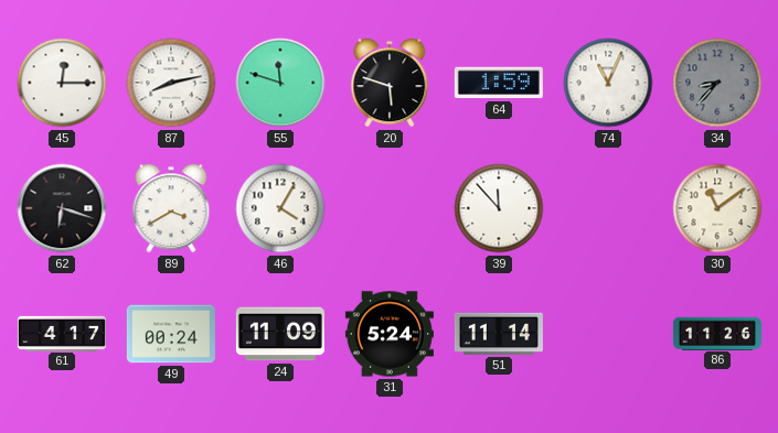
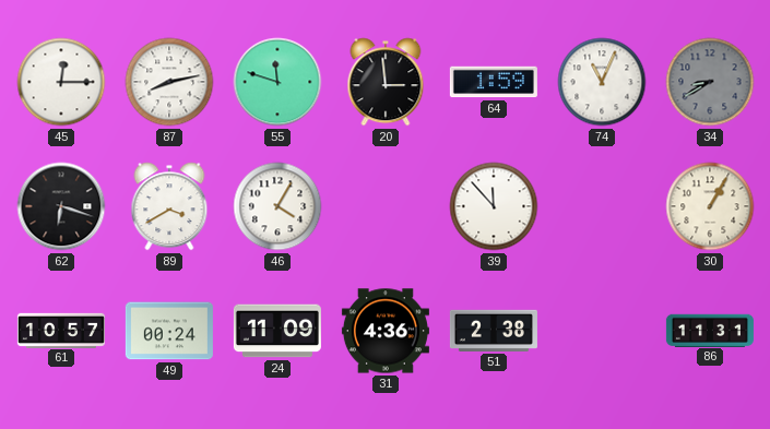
20: 5:48 -> 2:59
34: 8:37 -> 8:40
30: 11:09 -> 1:05
61: 4:17 -> 10:57
31: 5:24 -> 4:36
51: 11:14 -> 2:38
86: 11:26 -> 11:31
